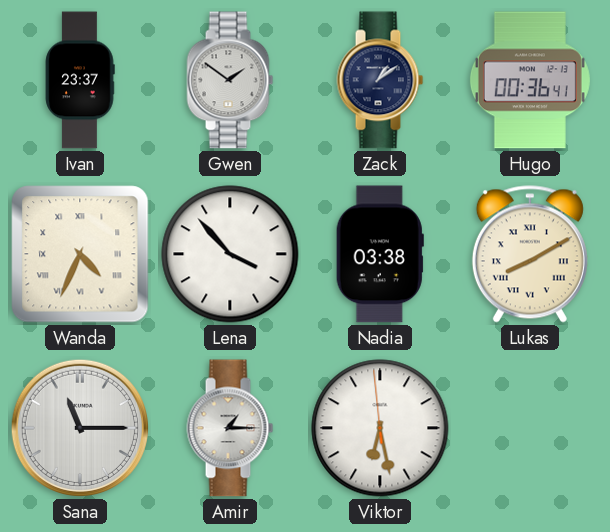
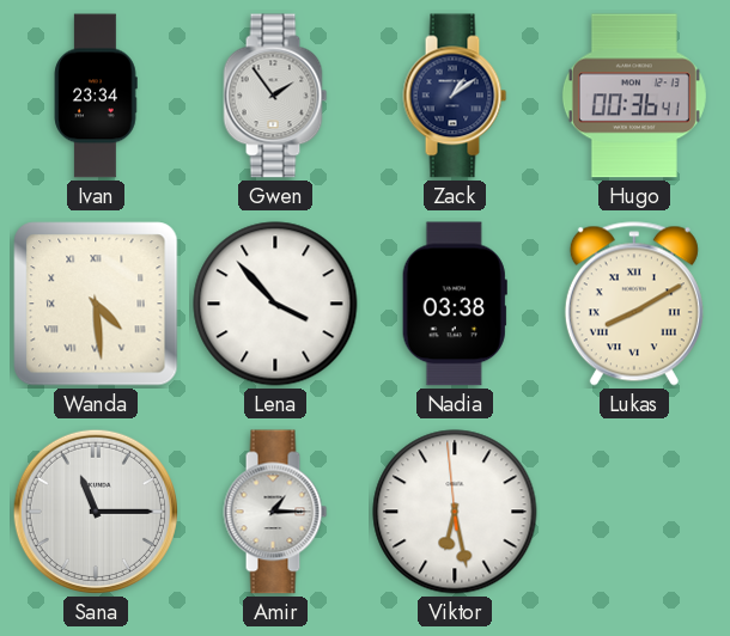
Ivan: 23:37 -> 23:34
Gwen: 1:51 -> 1:54
Wanda: 4:34 -> 4:29
